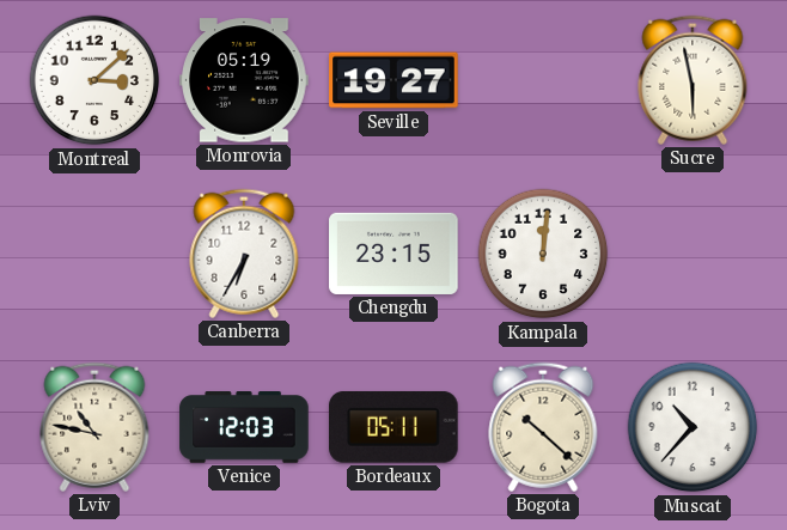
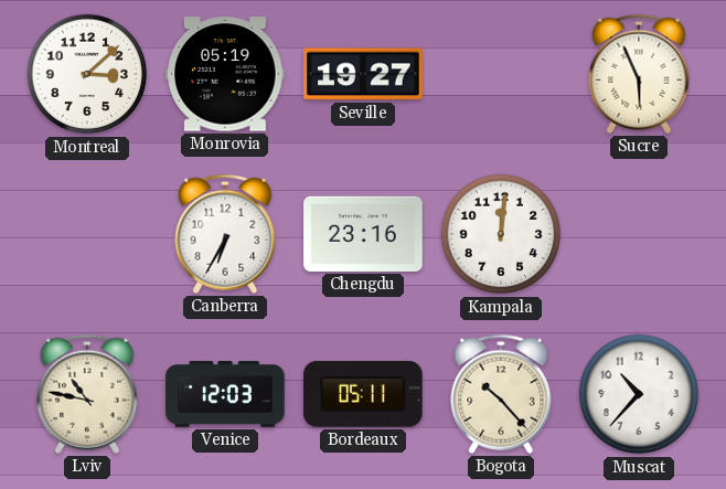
Sucre: 5:58 -> 5:56
Chengdu: 23:15 -> 23:16
Bogota: 10:22 -> 10:23
